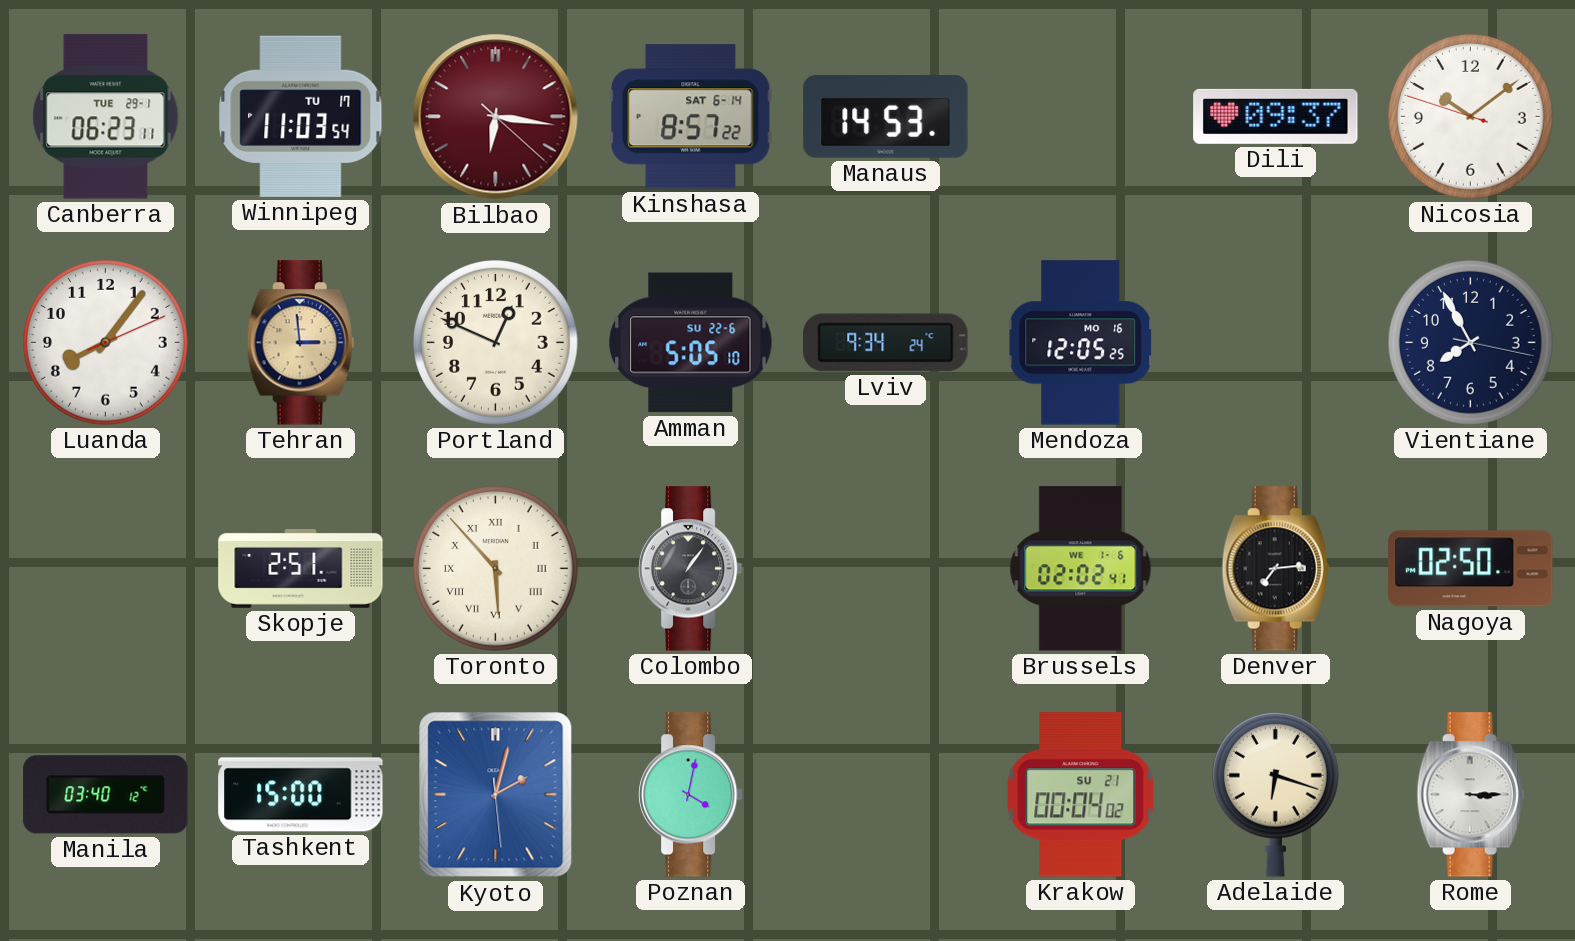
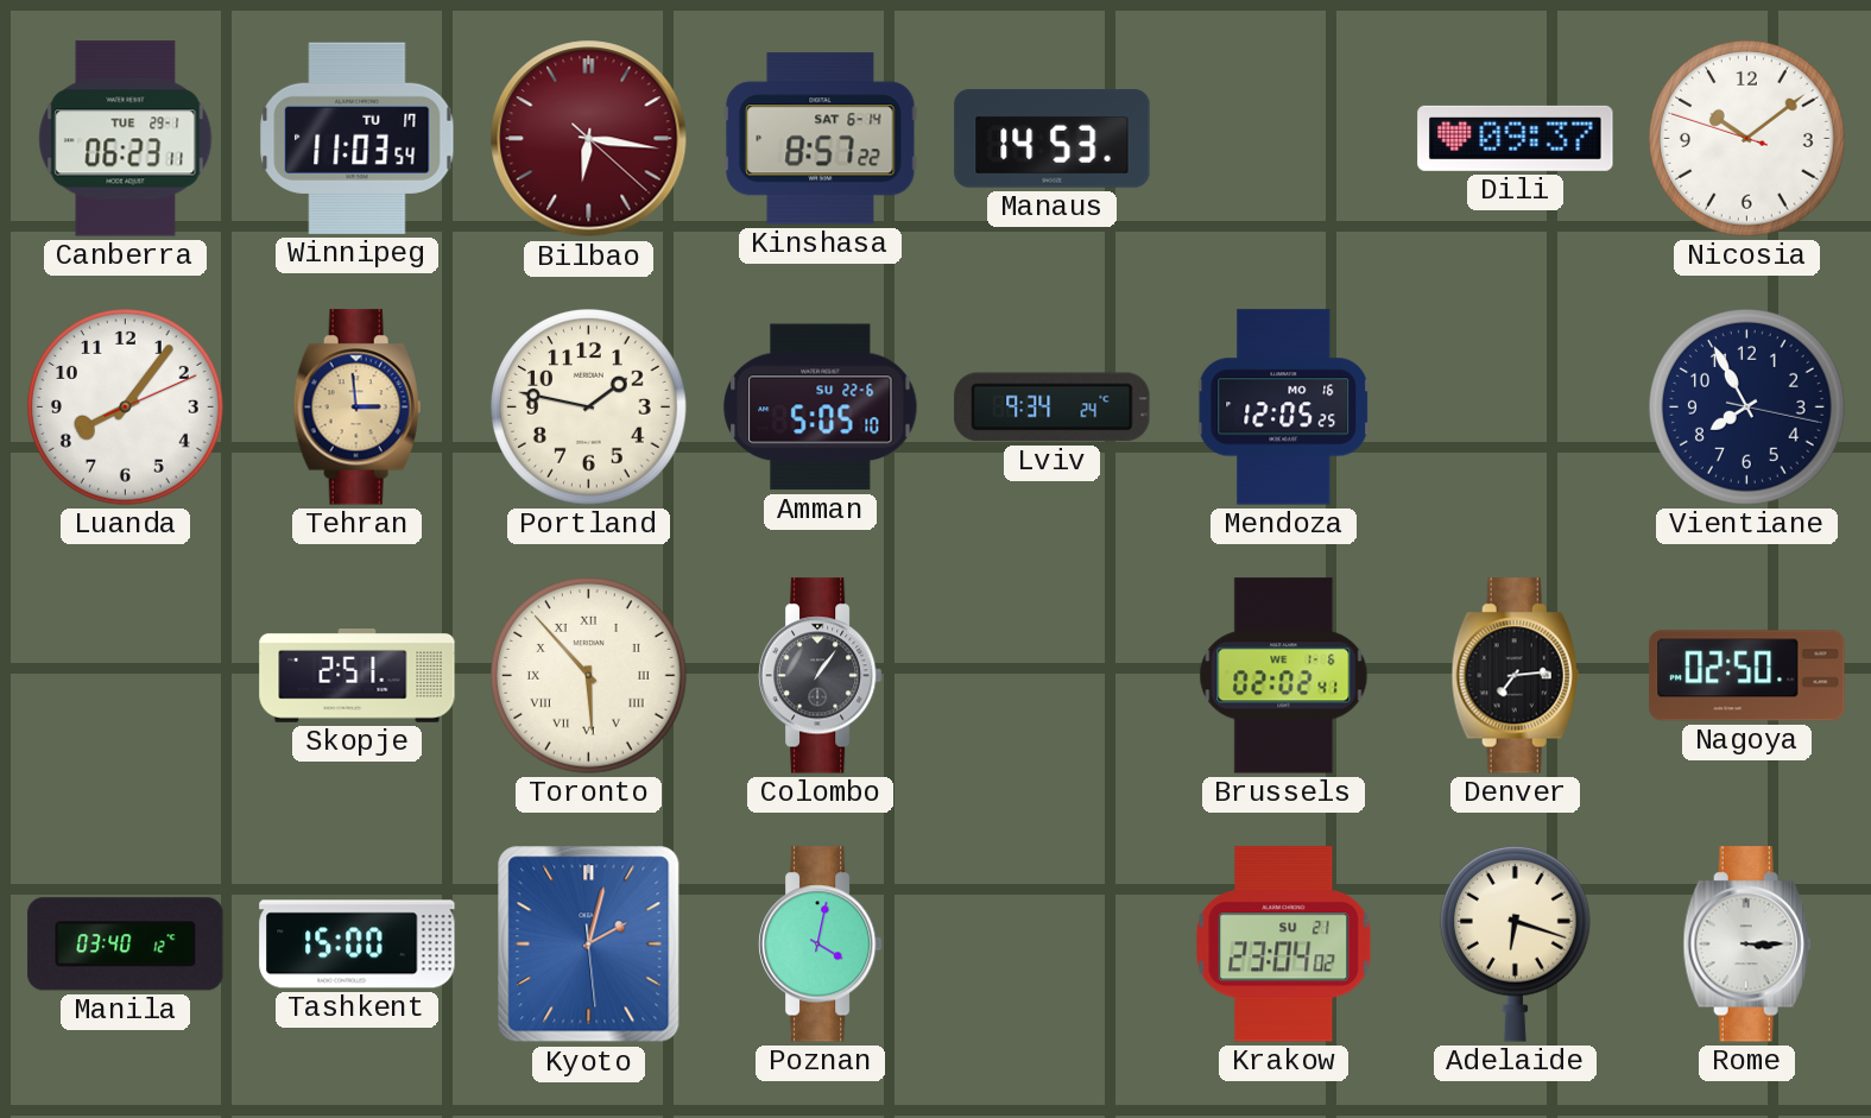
Portland: 12:49 -> 1:47
Krakow: 00:04 -> 23:04
